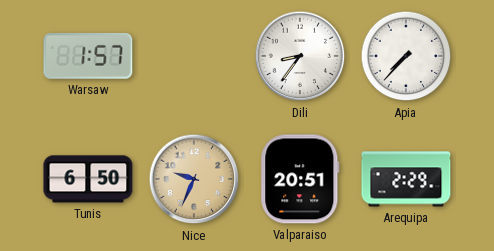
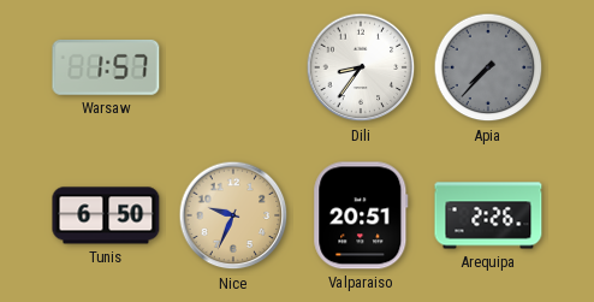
Apia dial: white -> grey
Arequipa: 2:29 -> 2:26
